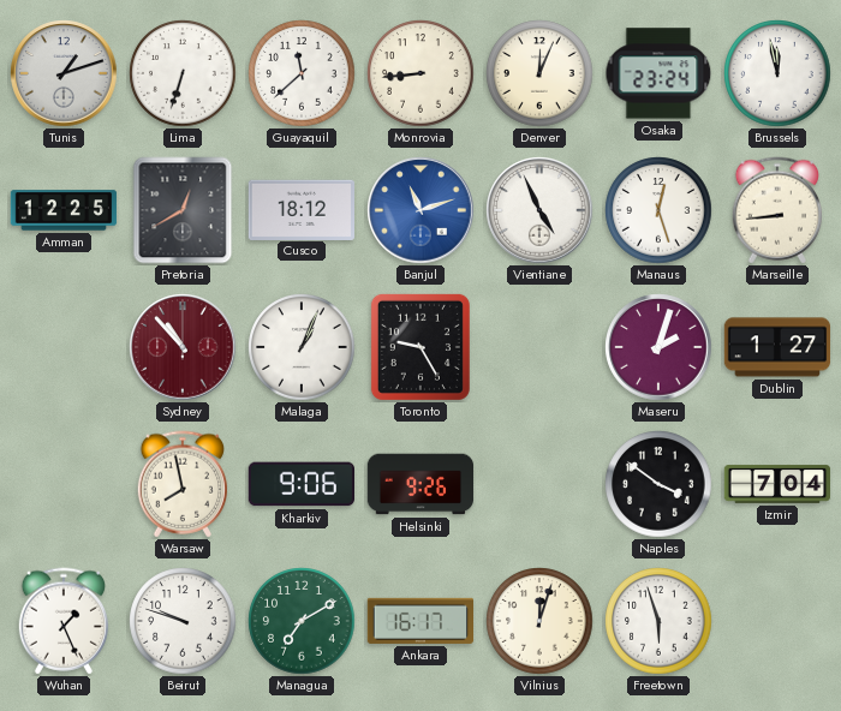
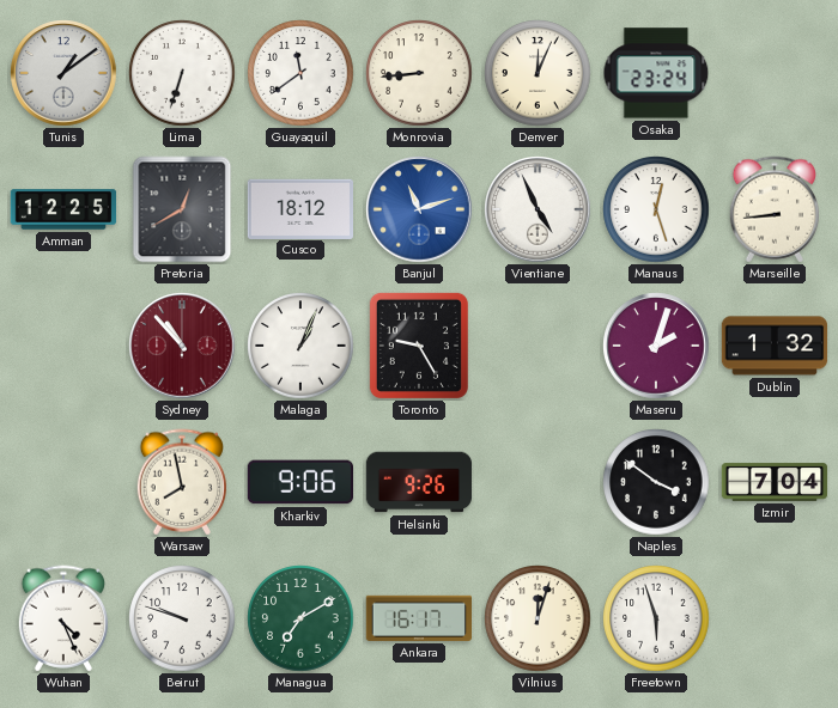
Tunis: 1:12 -> 1:09
Guayaquil: 11:38 -> 11:39
Brussels: 11:58 -> none
Dublin: 1:27 -> 1:32
Wuhan: 1:26 -> 4:26
